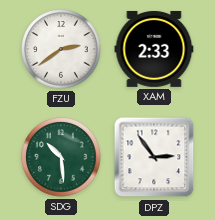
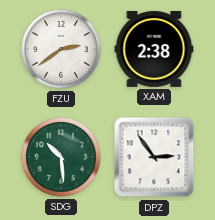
XAM: 2:33 -> 2:38
